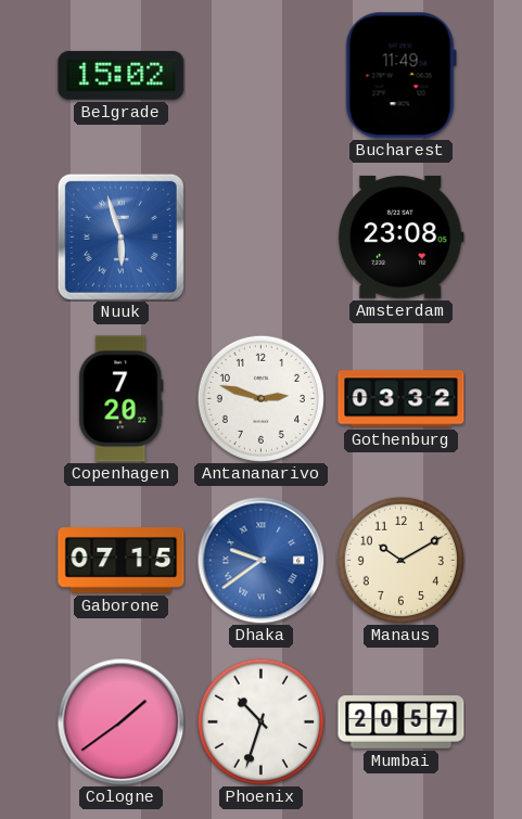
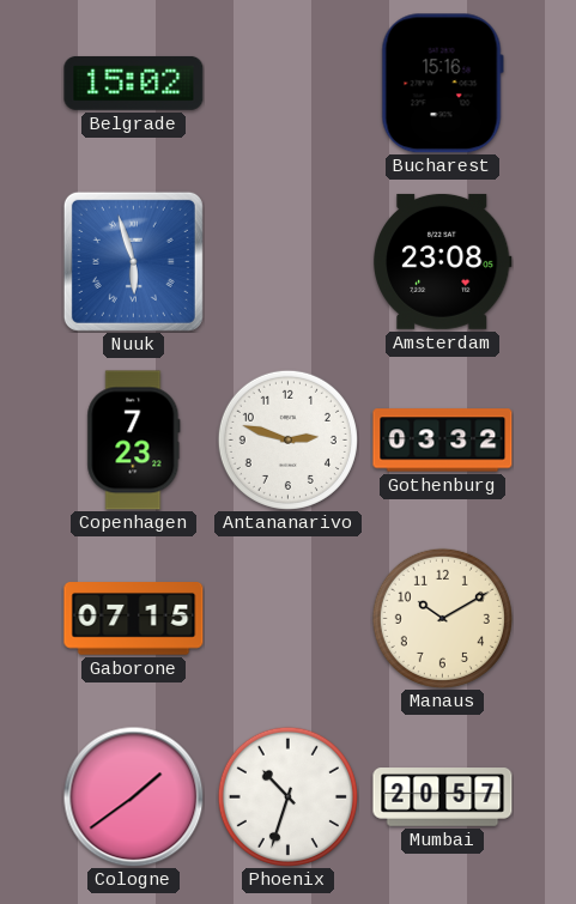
Bucharest: 11:49 -> 15:16
Copenhagen: 7:20 -> 7:23
Dhaka: 9:39 -> none
